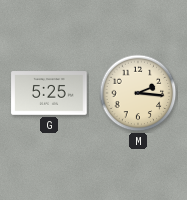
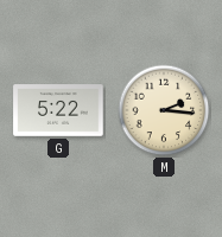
G: 5:25 -> 5:22
